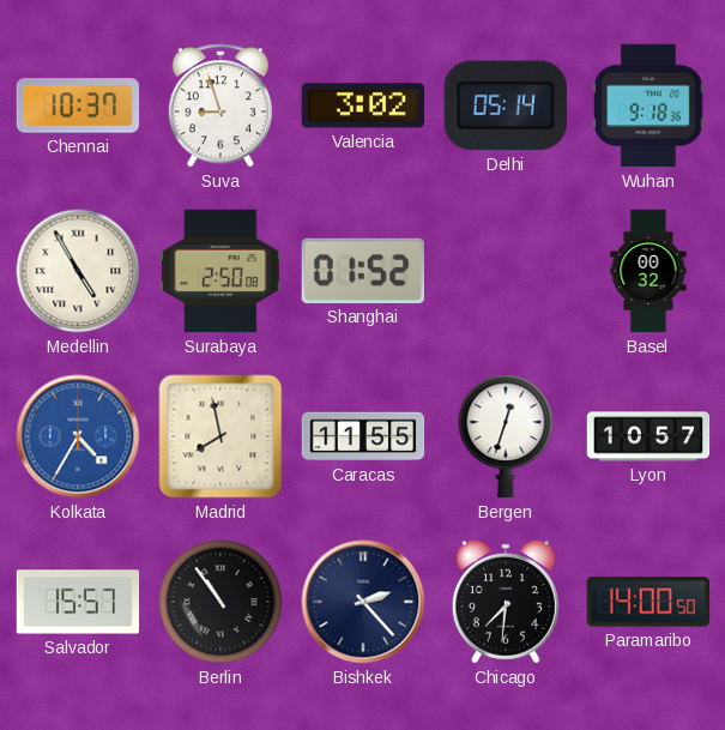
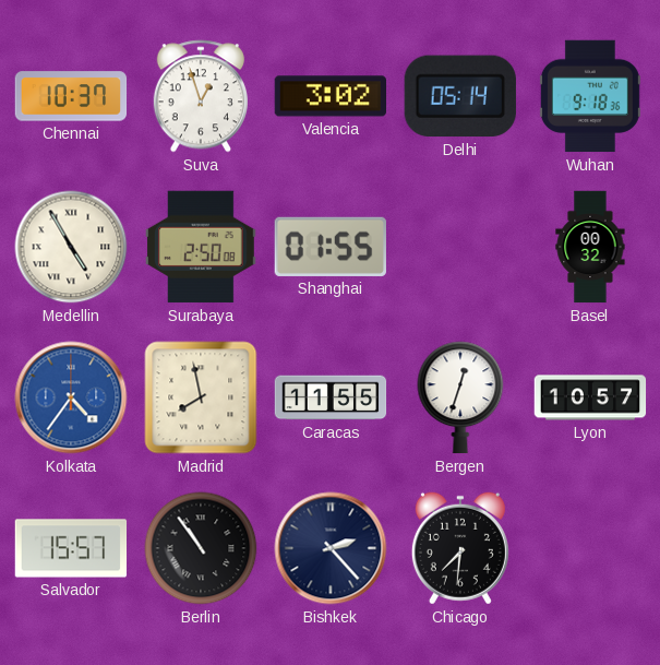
Suva: 8:57 -> 12:57
Shanghai: 01:52 -> 01:55
Kolkata: 4:35 -> 4:36
Paramaribo: 14:00 -> none
